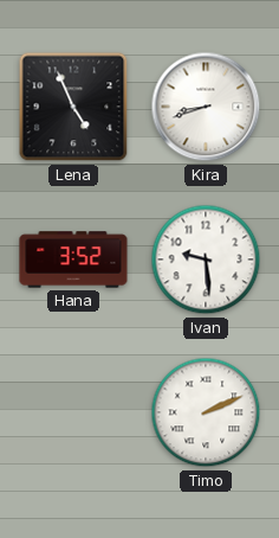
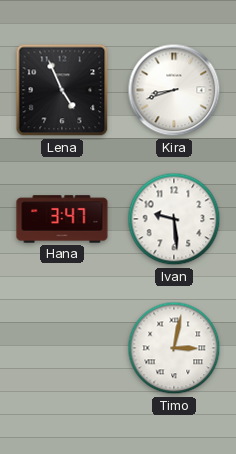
Hana: 3:52 -> 3:47
Timo: 2:11 -> 3:02
